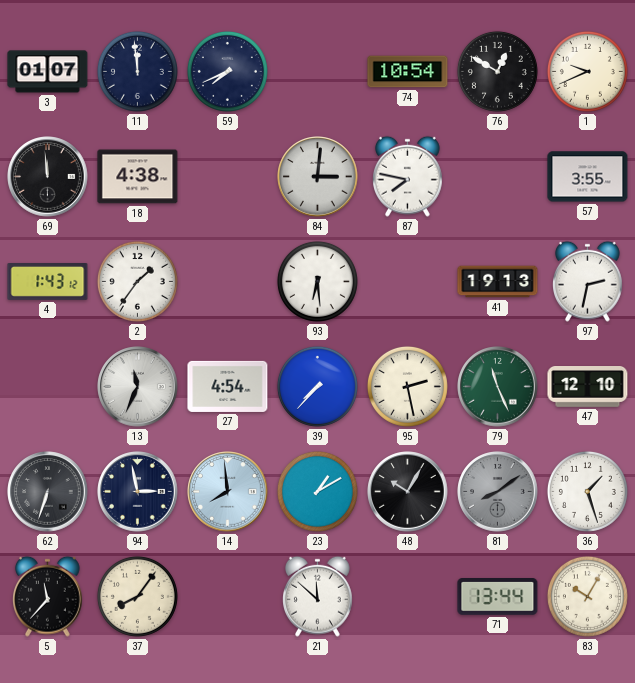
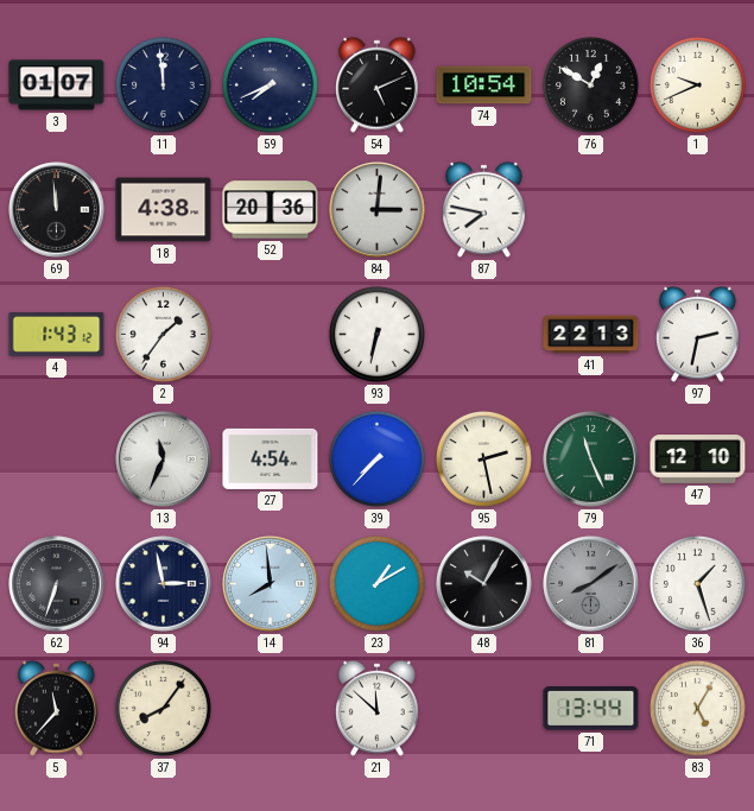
54: none -> 5:11
52: none -> 20:36
57: 3:55 -> none
93: 6:29 -> 6:32
41: 19:13 -> 22:13
83: 10:05 -> 5:05
